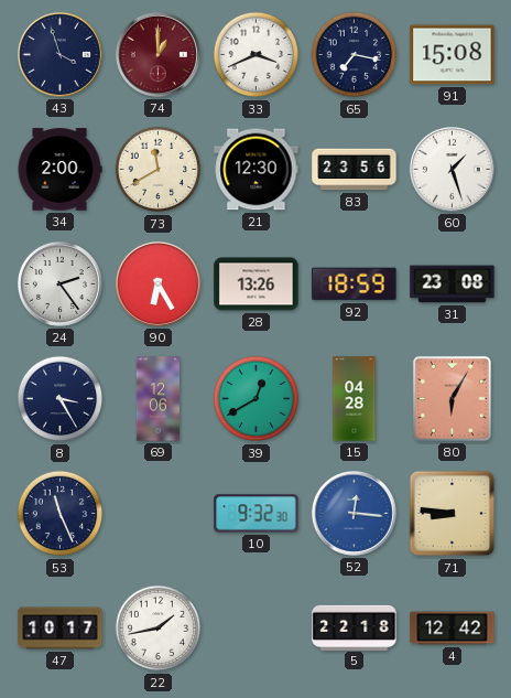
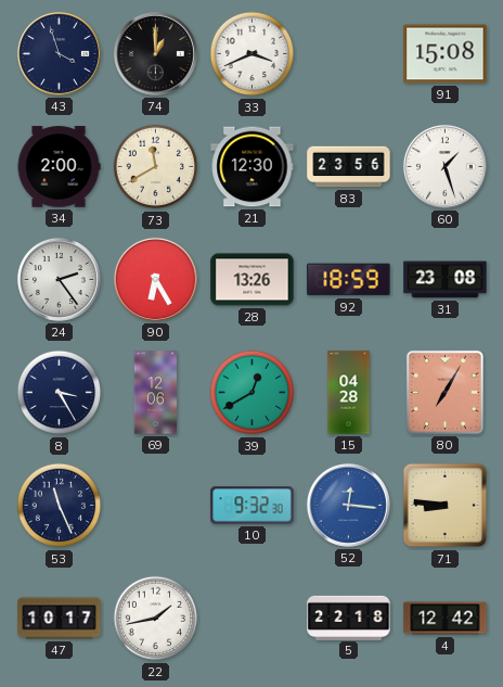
74 dial: burgundy -> black
65: 7:17 -> none
80: 6:05 -> 7:05
